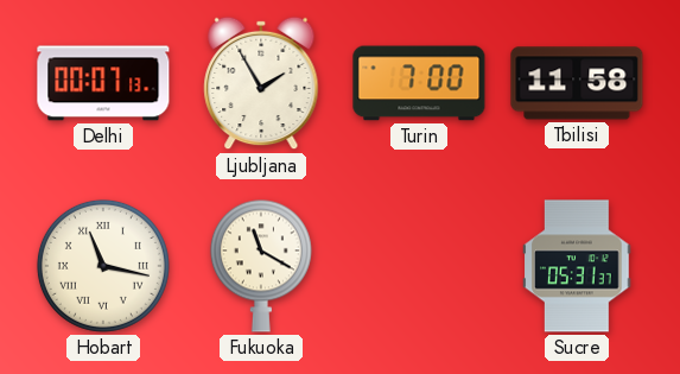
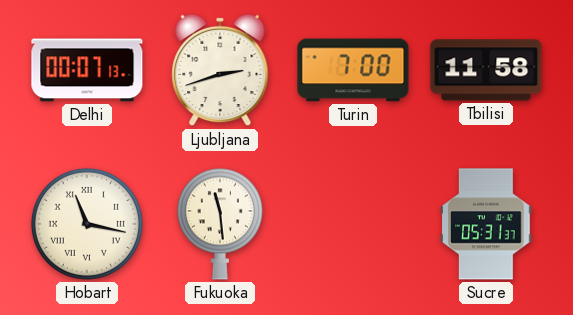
Ljubljana: 1:55 -> 2:42
Fukuoka: 11:20 -> 11:29
